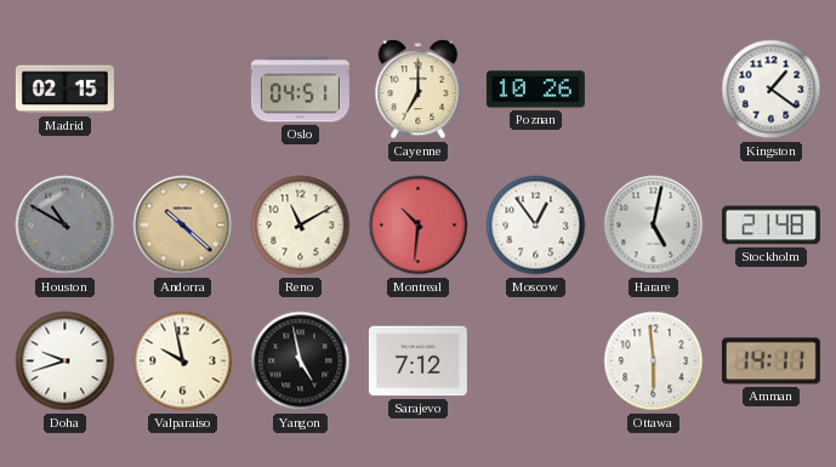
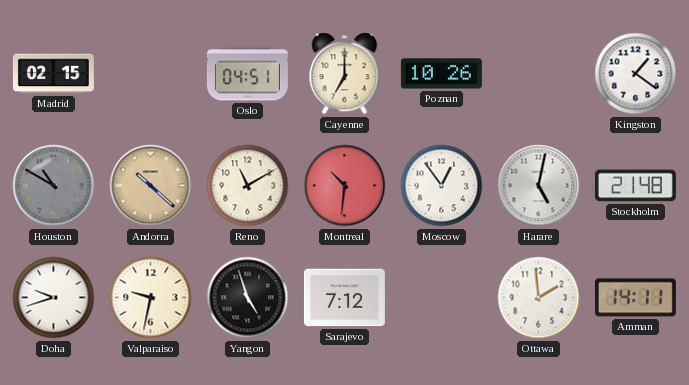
Valparaiso: 9:58 -> 9:32
Yangon: 4:58 -> 4:57
Ottawa: 5:59 -> 1:59
